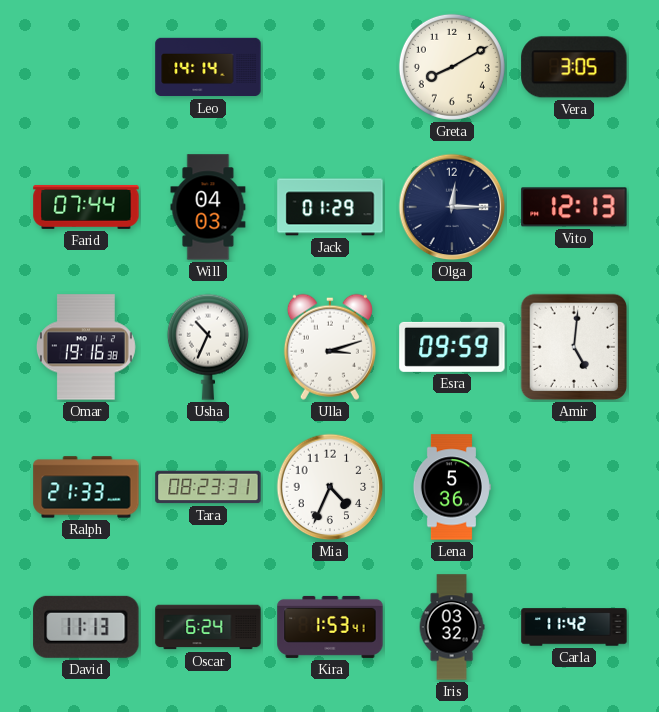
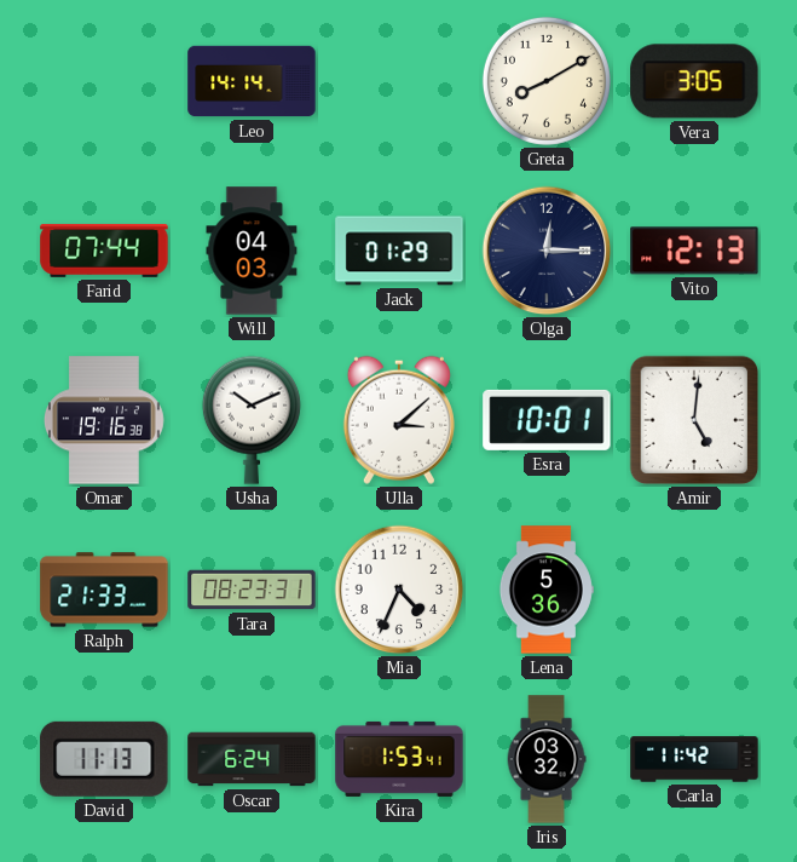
Usha: 10:34 -> 10:11
Ulla: 3:12 -> 3:08
Esra: 09:59 -> 10:01
